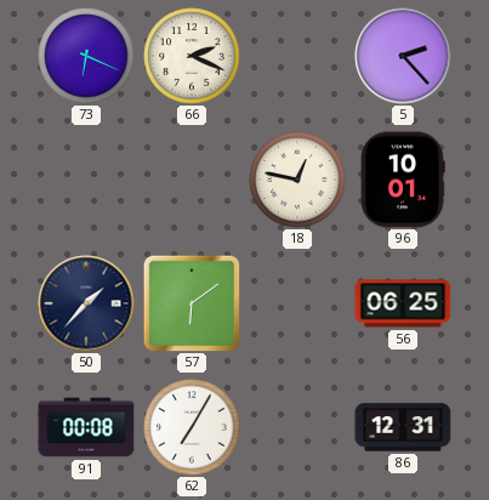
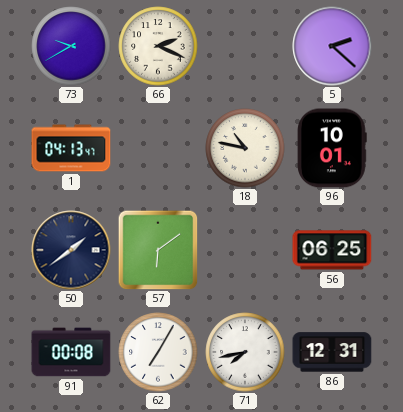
73: 6:19 -> 9:40
5: 2:23 -> 2:22
1: none -> 04:13
18: 12:47 -> 10:47
50: 1:37 -> 1:39
71: none -> 7:43
